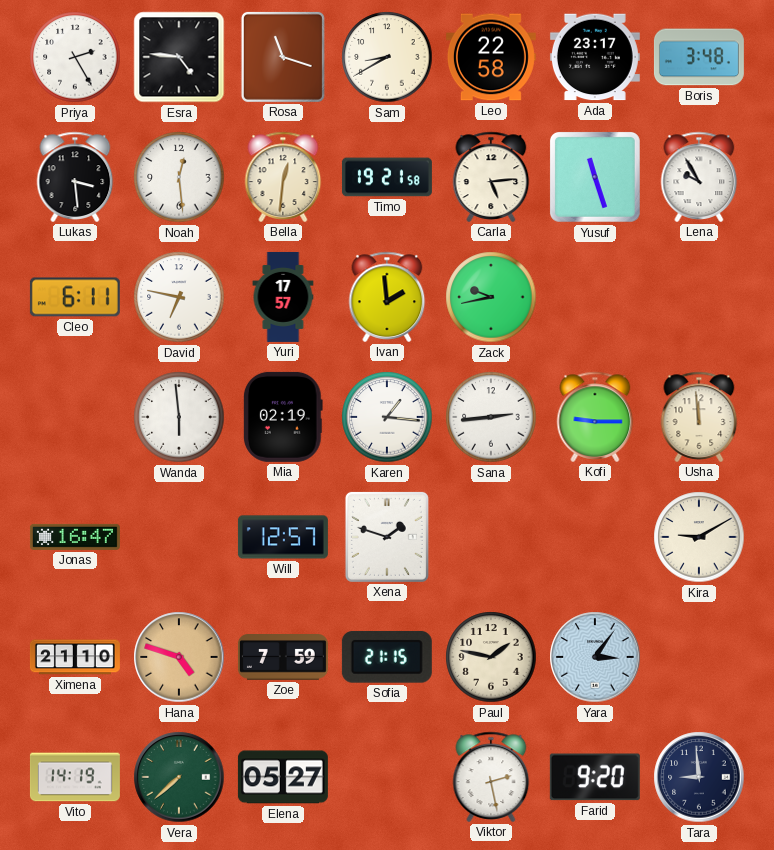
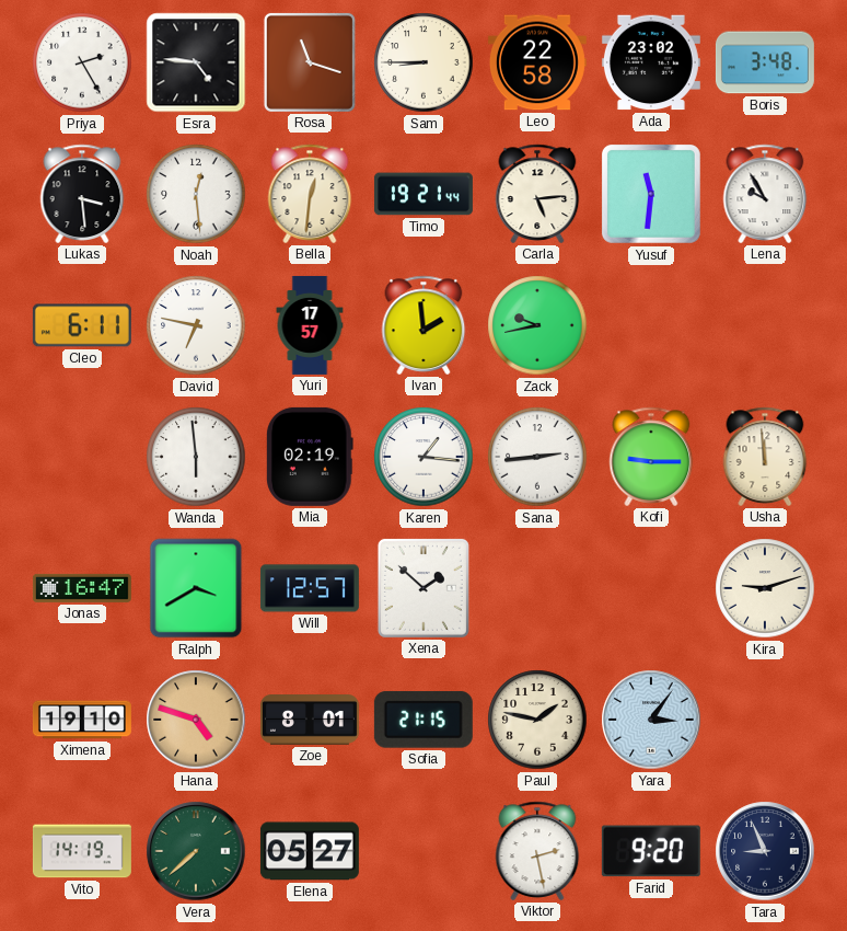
Sam: 8:40 -> 8:45
Ada: 23:17 -> 23:02
Timo: 19:21:58 -> 19:21:44
Yusuf: 11:27 -> 11:31
Ralph: none -> 3:40
Xena: 1:48 -> 1:52
Kira: 9:10 -> 9:12
Ximena: 21:10 -> 19:10
Zoe: 7:59 -> 8:01
Tara: 8:59 -> 8:56
